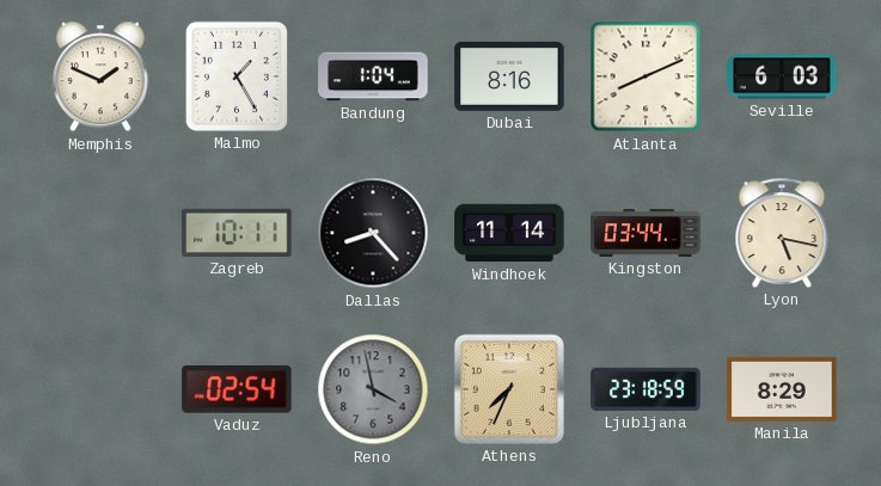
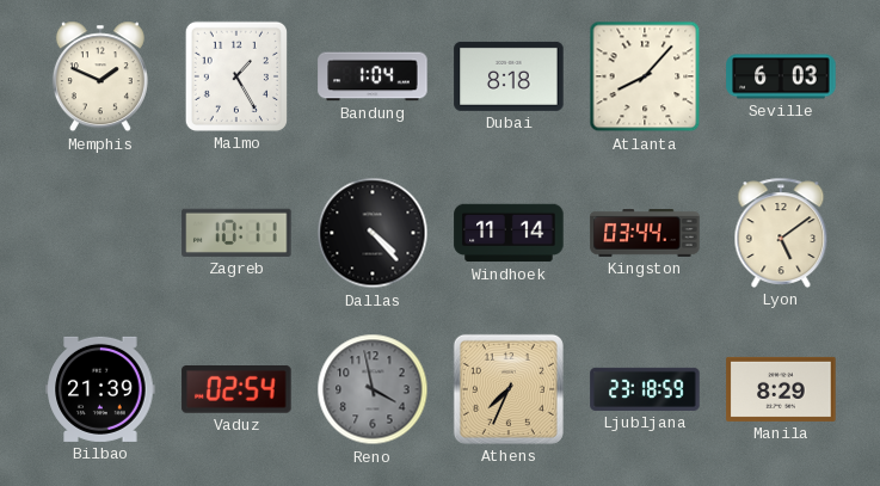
Dubai: 8:16 -> 8:18
Atlanta: 8:11 -> 8:07
Dallas: 8:23 -> 4:23
Lyon: 5:17 -> 5:09
Bilbao: none -> 21:39
